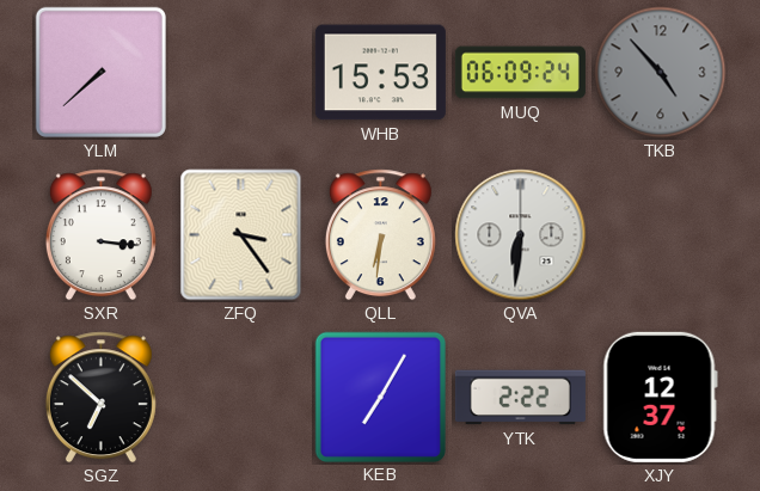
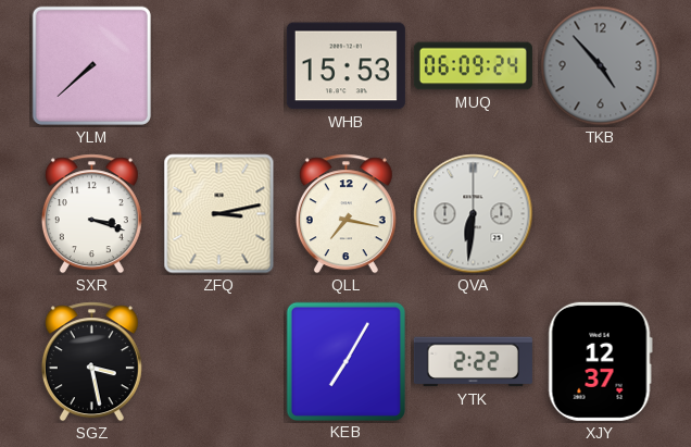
SXR: 3:16 -> 3:18
ZFQ: 3:24 -> 3:13
QLL: 6:31 -> 7:17
SGZ: 6:52 -> 3:28
